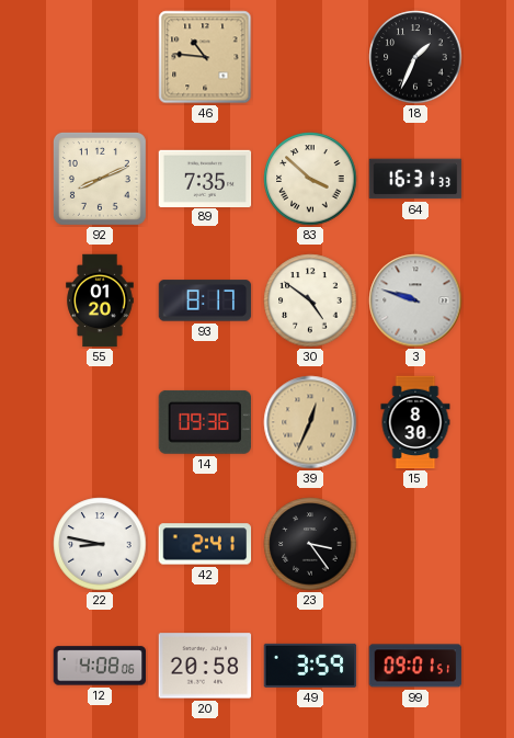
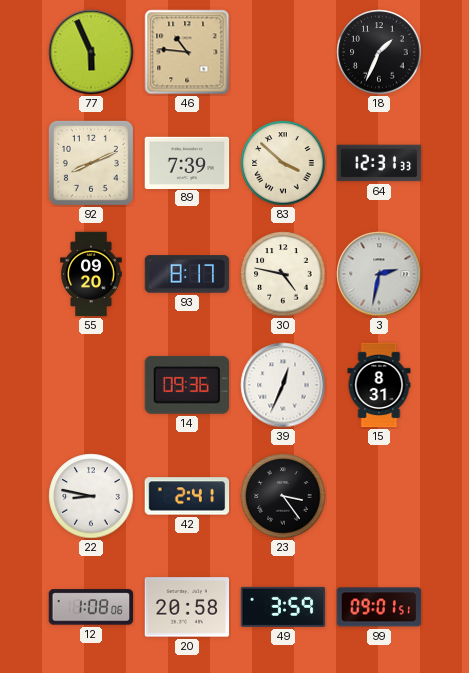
77: none -> 5:56
89: 7:35 -> 7:39
64: 16:31 -> 12:31
55: 01:20 -> 09:20
30: 4:51 -> 4:47
3: 9:48 -> 2:32
39 dial: champagne -> white
15: 8:30 -> 8:31
12: 4:08 -> 1:08
